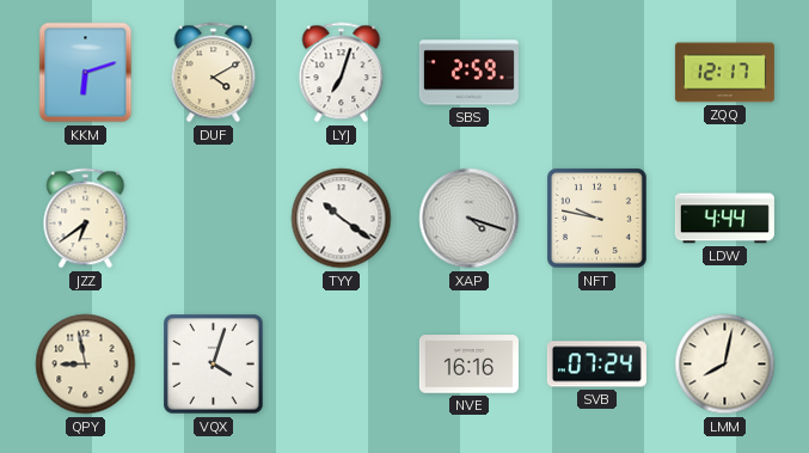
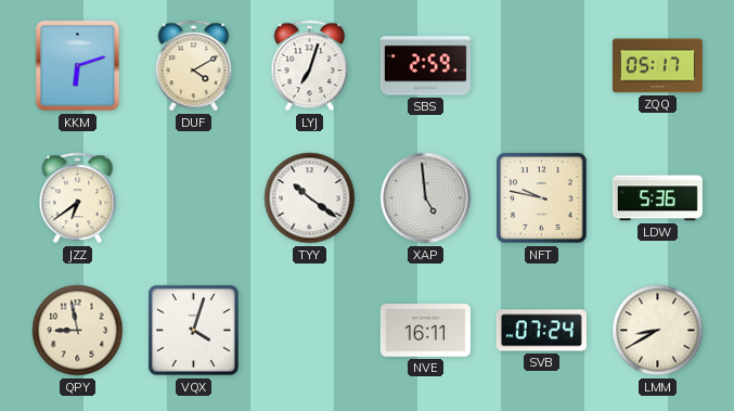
ZQQ: 12:17 -> 05:17
XAP: 4:18 -> 4:59
LDW: 4:44 -> 5:36
NVE: 16:16 -> 16:11
LMM: 8:02 -> 8:40
